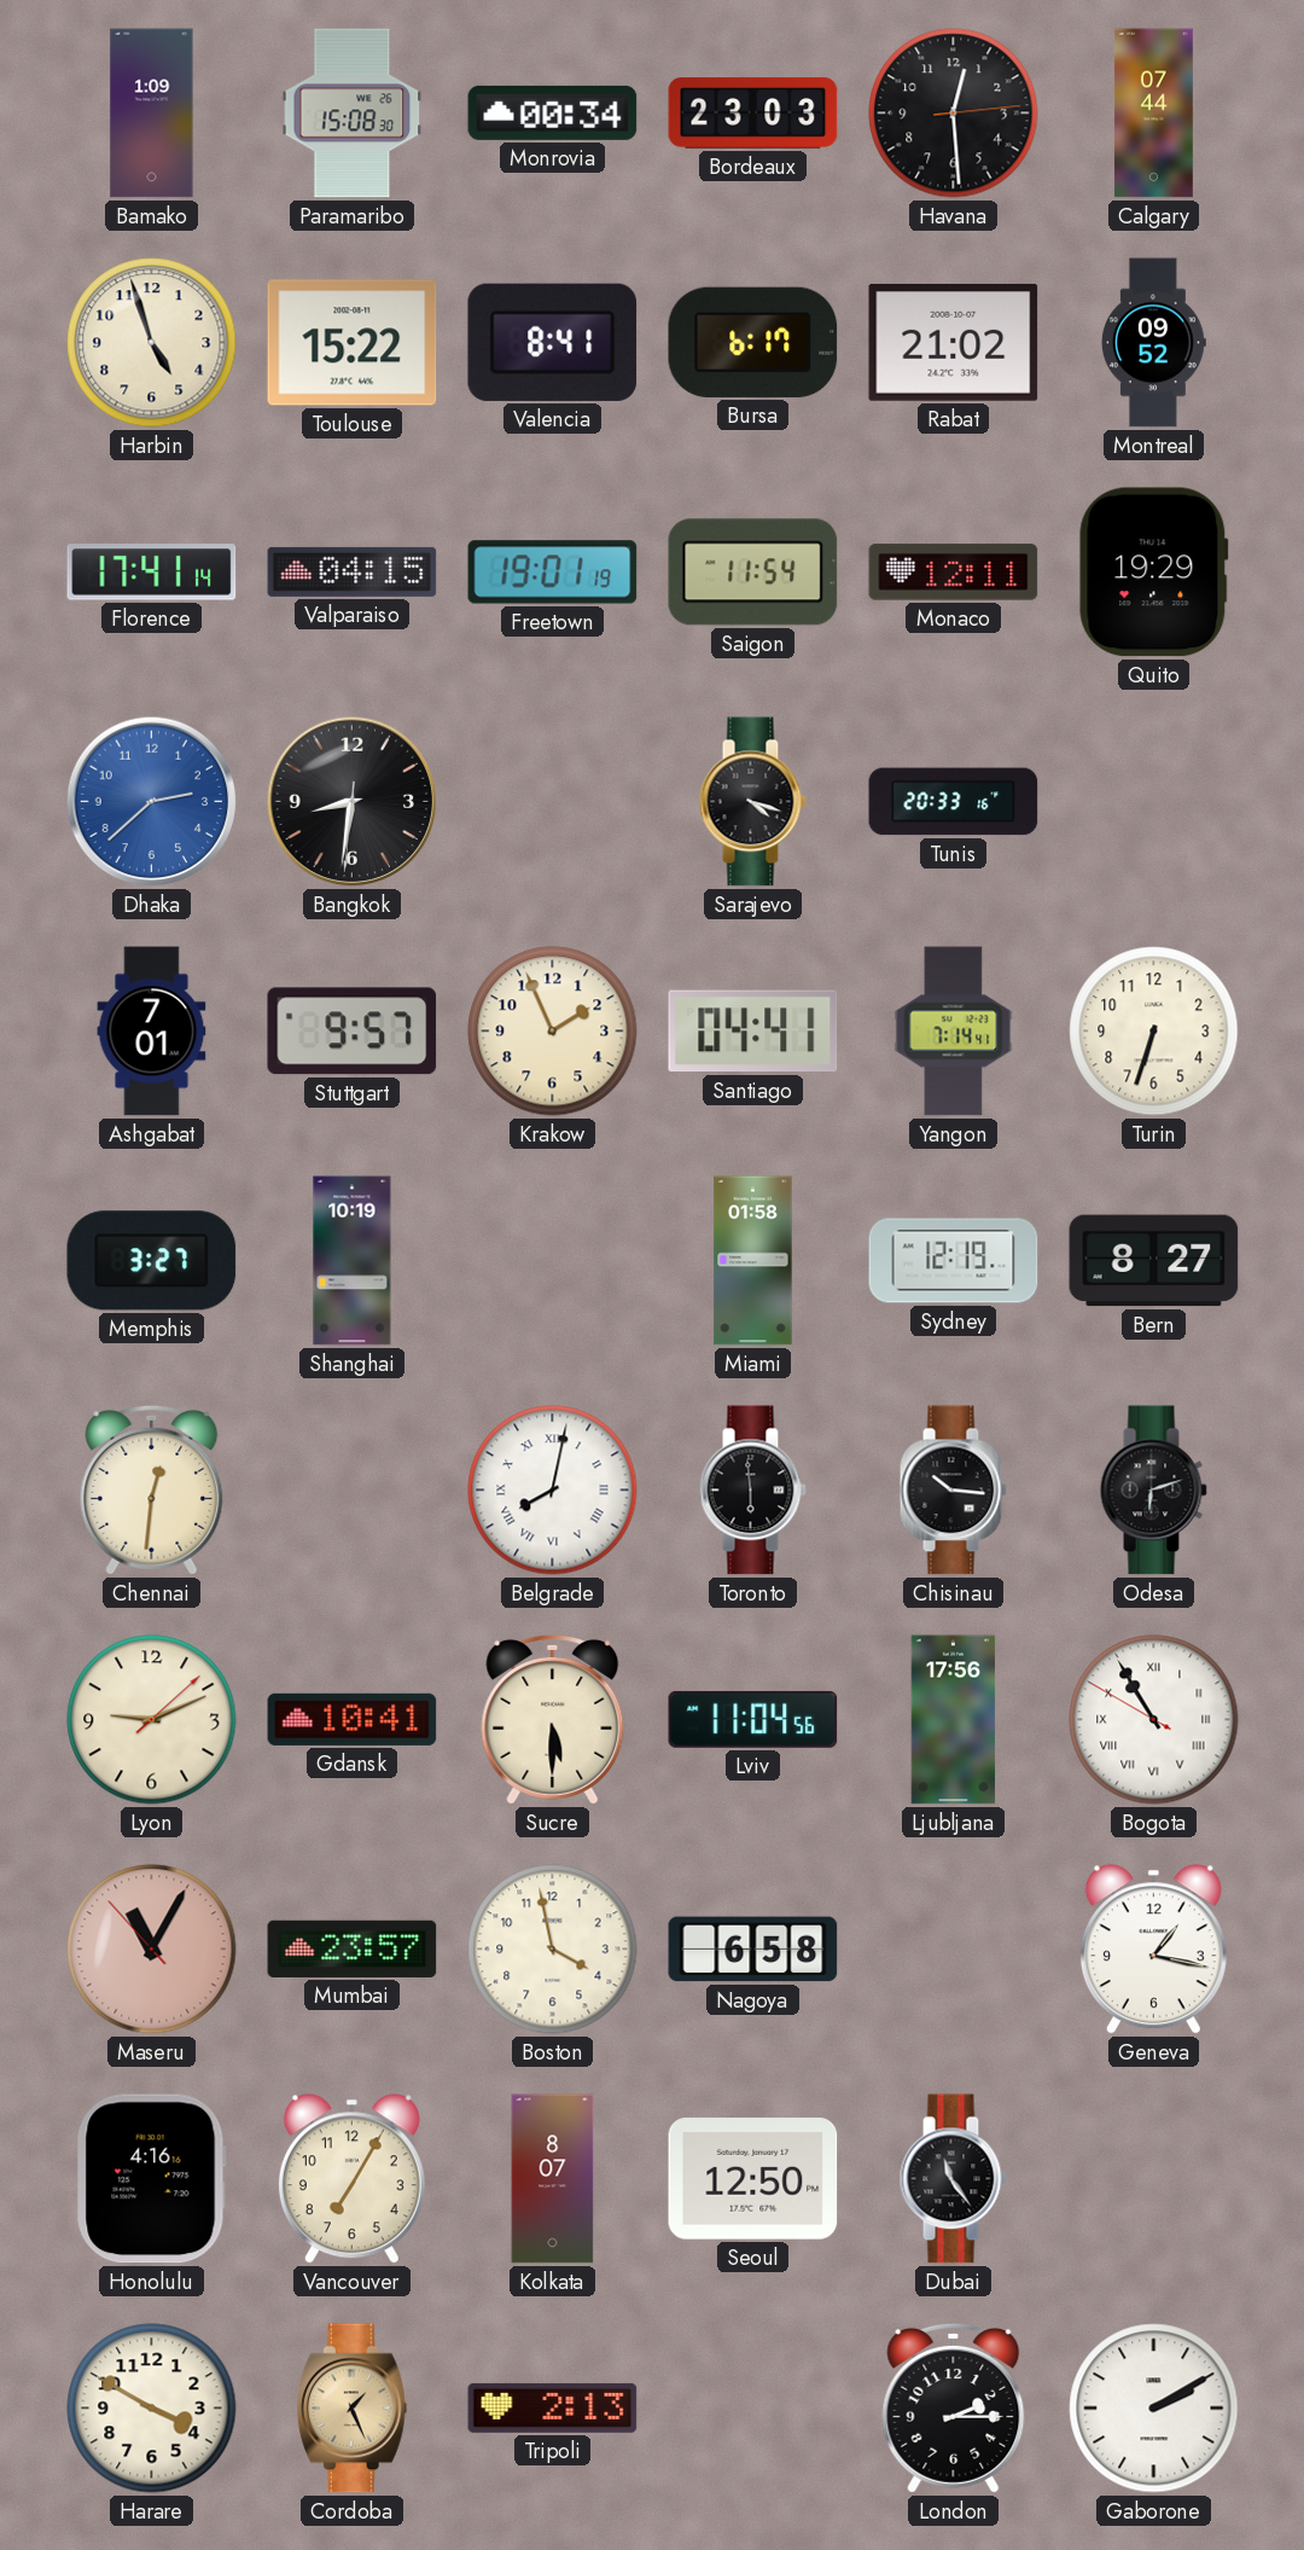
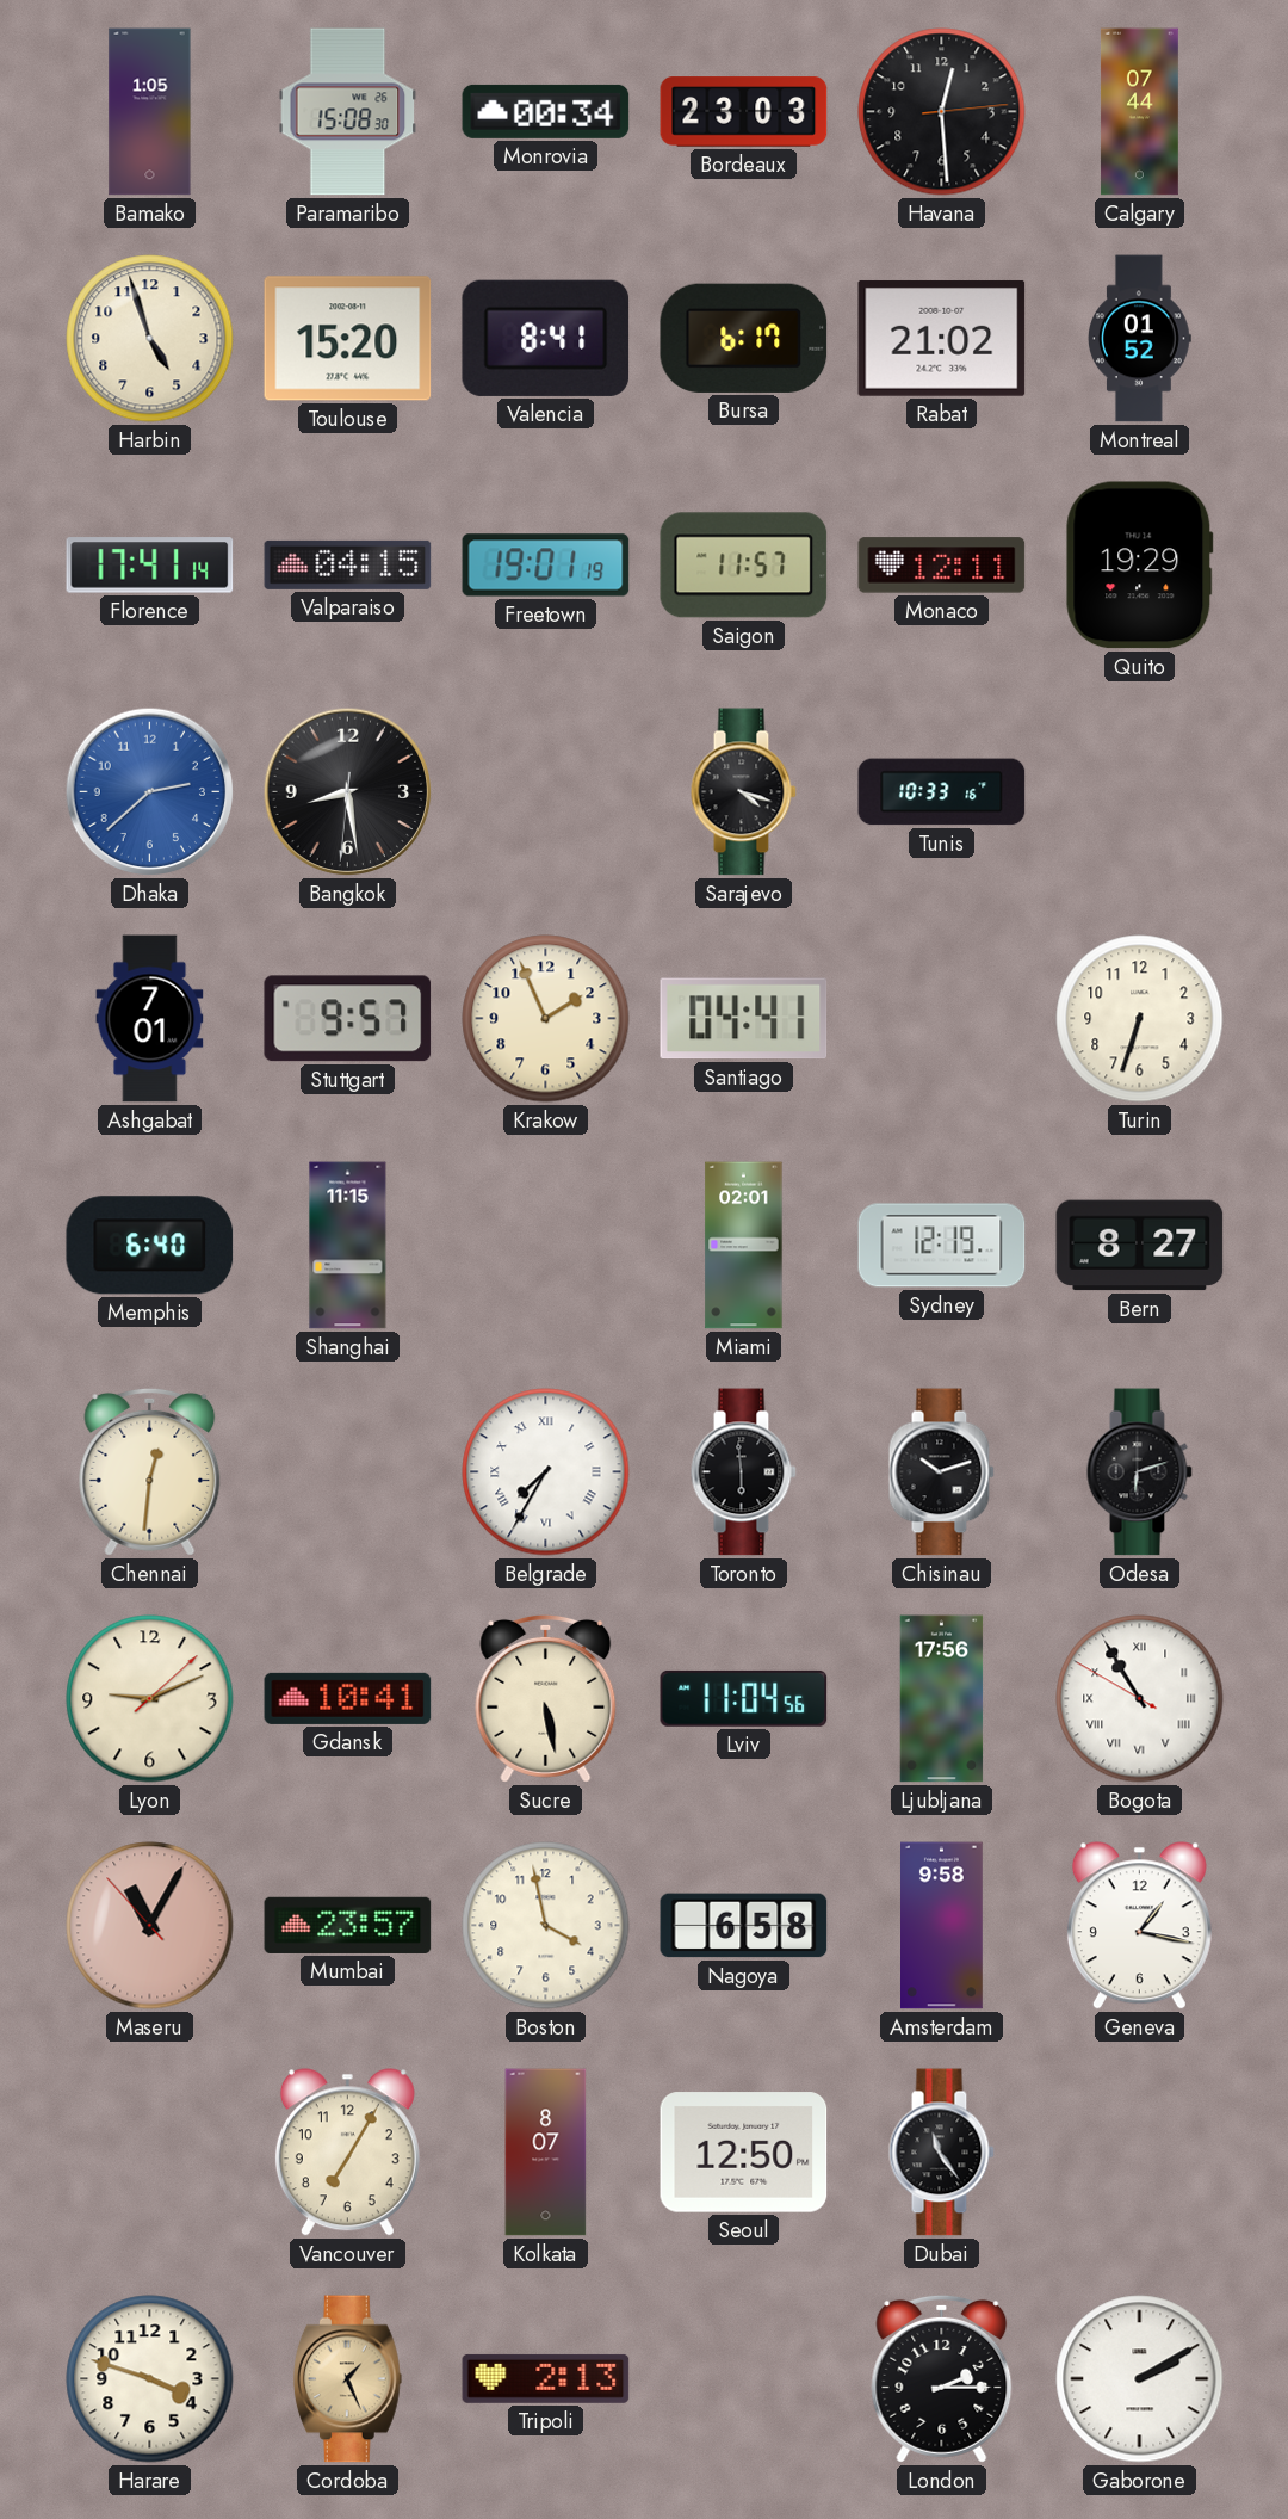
Bamako: 1:09 -> 1:05
Toulouse: 15:22 -> 15:20
Montreal: 09:52 -> 01:52
Saigon: 11:54 -> 11:57
Bangkok: 8:31 -> 8:28
Tunis: 20:33 -> 10:33
Yangon: 7:14 -> none
Memphis: 3:27 -> 6:40
Shanghai: 10:19 -> 11:15
Miami: 01:58 -> 02:01
Belgrade: 8:02 -> 7:35
Chisinau: 10:16 -> 10:12
Sucre: 5:30 -> 5:28
Amsterdam: none -> 9:58
Honolulu: 4:16 -> none
Harare: 3:50 -> 3:48
